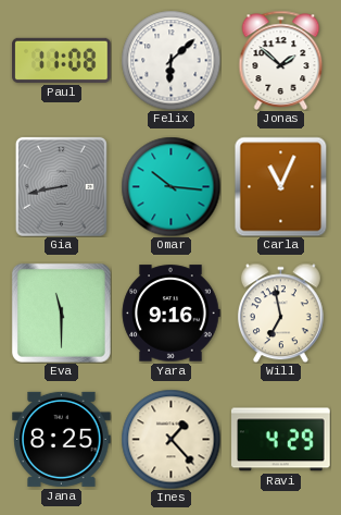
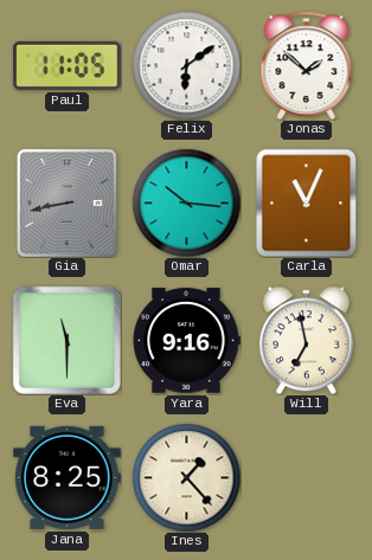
Paul: 11:08 -> 11:05
Felix: 6:08 -> 6:09
Ravi: 4:29 -> none
